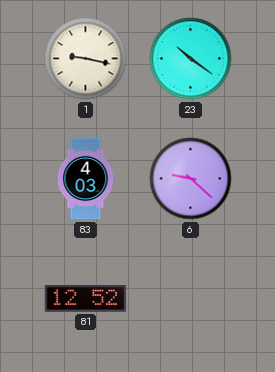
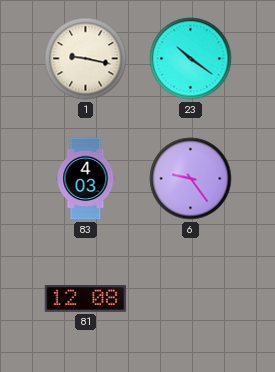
6: 9:22 -> 9:24
81: 12:52 -> 12:08
